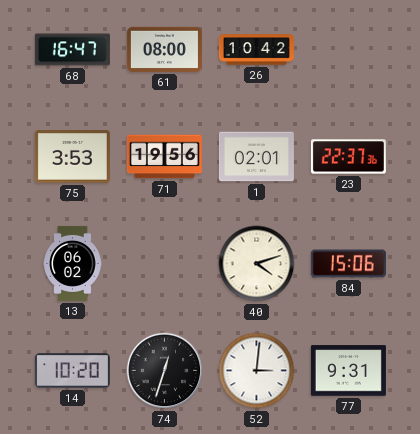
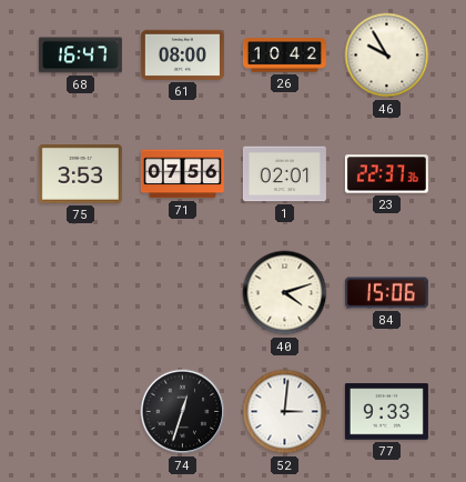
46: none -> 9:55
71: 19:56 -> 07:56
13: 06:02 -> none
14: 10:20 -> none
77: 9:31 -> 9:33
